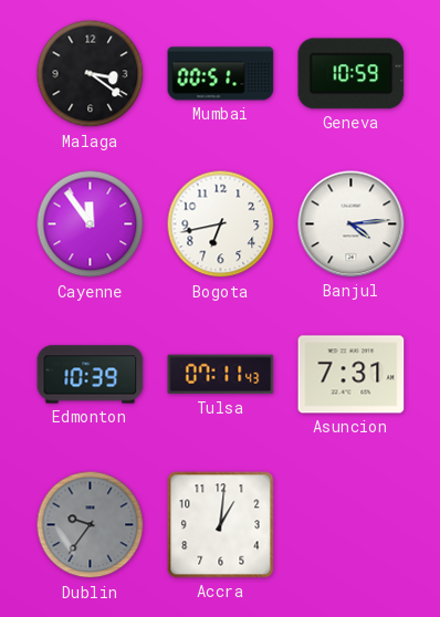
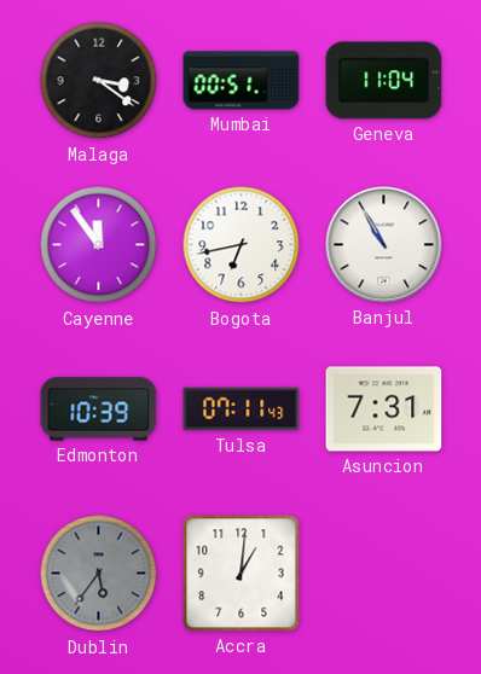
Geneva: 10:59 -> 11:04
Banjul: 4:14 -> 10:55
Dublin: 9:36 -> 5:36
